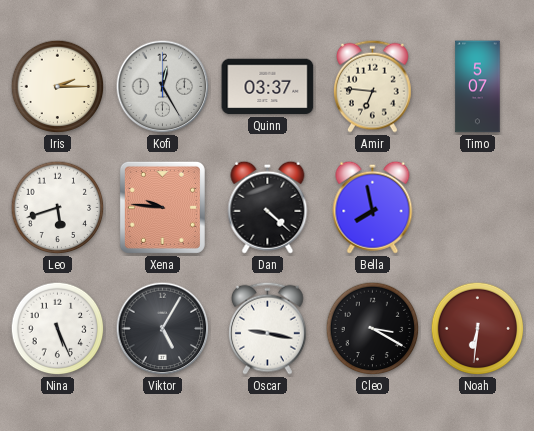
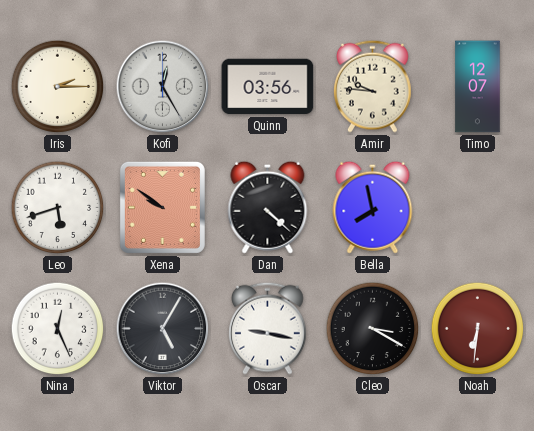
Quinn: 03:37 -> 03:56
Amir: 6:46 -> 9:46
Timo: 5:07 -> 12:07
Xena: 9:46 -> 9:51
Nina: 5:26 -> 12:26
